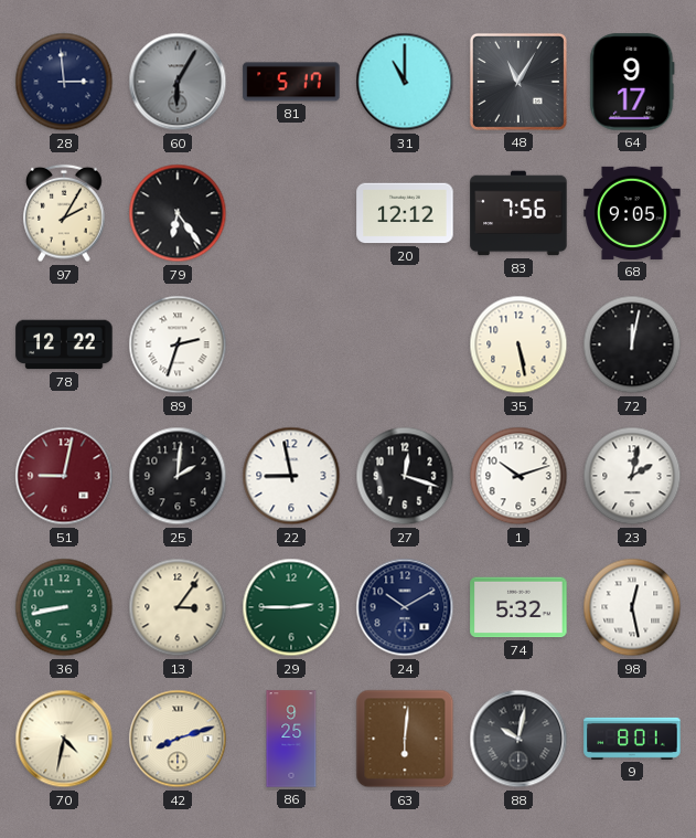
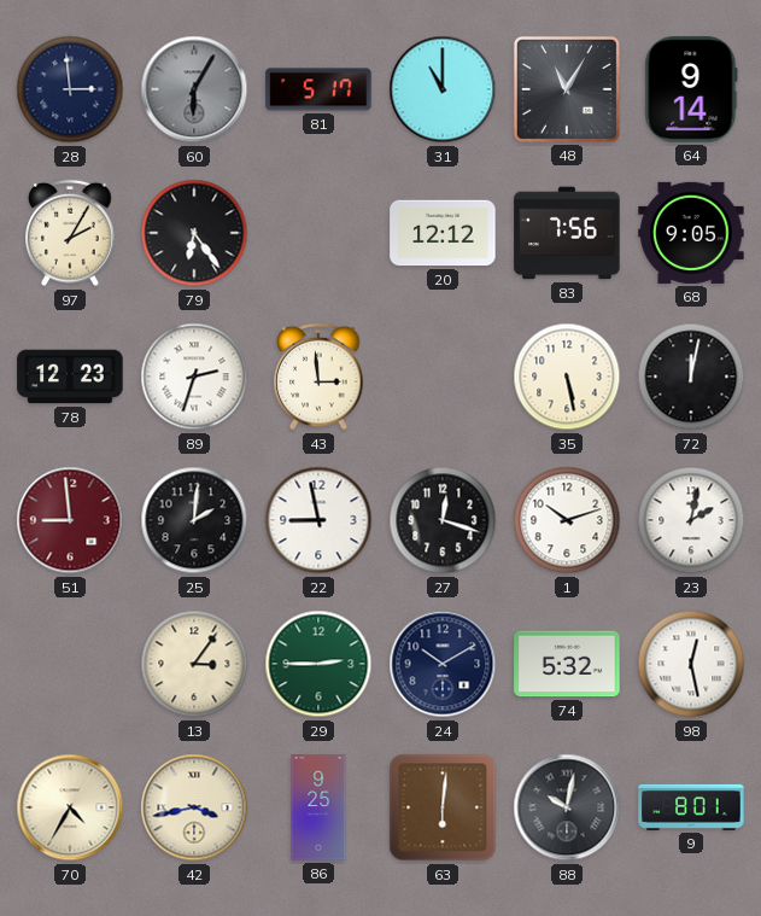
64: 9:17 -> 9:14
78: 12:22 -> 12:23
43: none -> 2:59
51: 9:02 -> 8:59
36: 8:43 -> none
70: 4:32 -> 4:35
42: 8:12 -> 3:43
